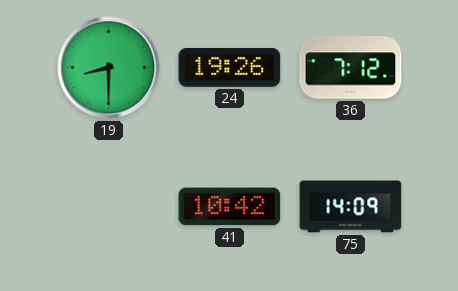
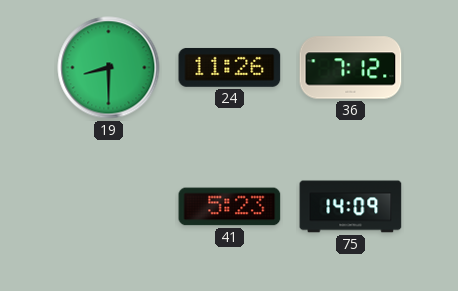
24: 19:26 -> 11:26
41: 10:42 -> 5:23
